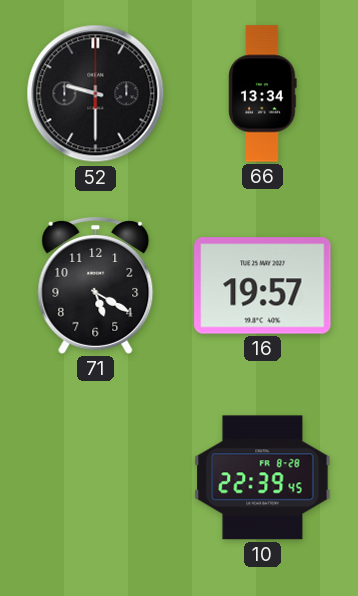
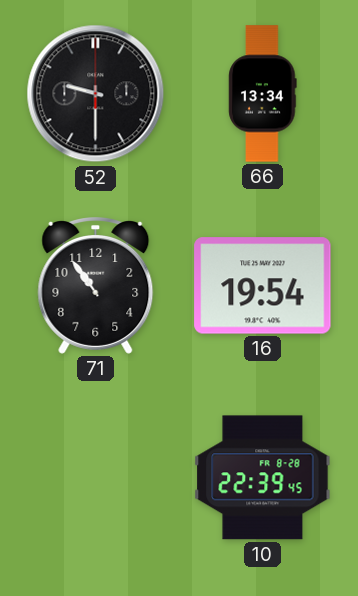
71: 5:20 -> 10:54
16: 19:57 -> 19:54
